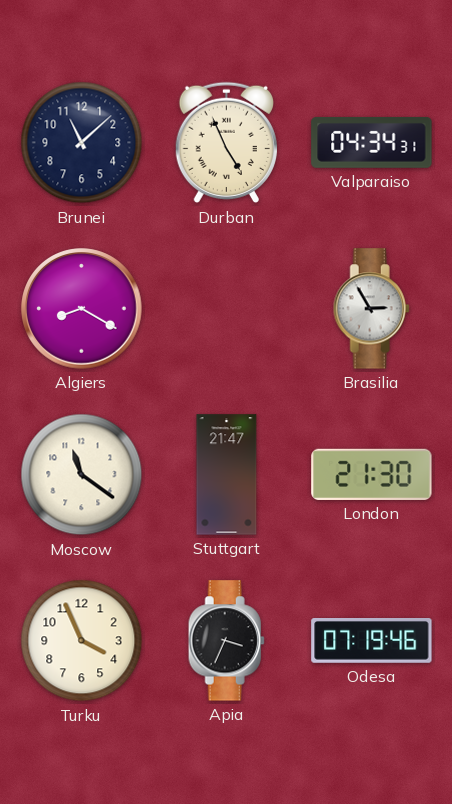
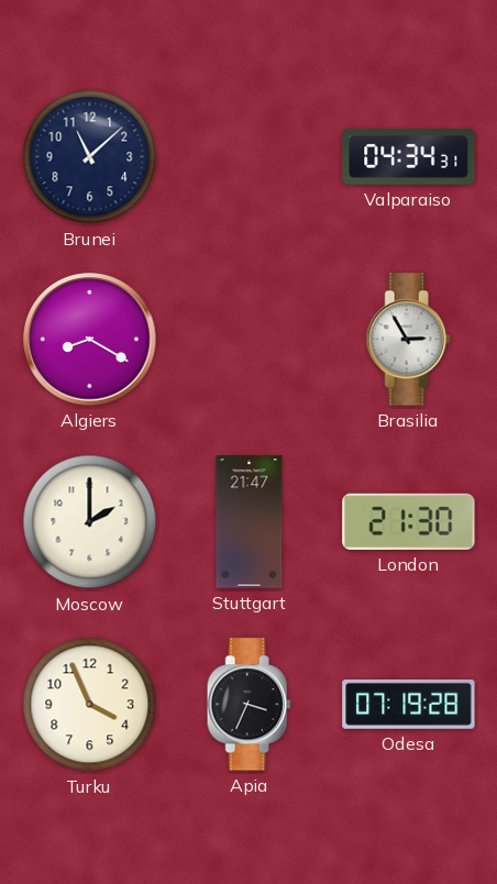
Durban: 4:56 -> none
Moscow: 11:21 -> 2:00
Odesa: 07:19:46 -> 07:19:28
